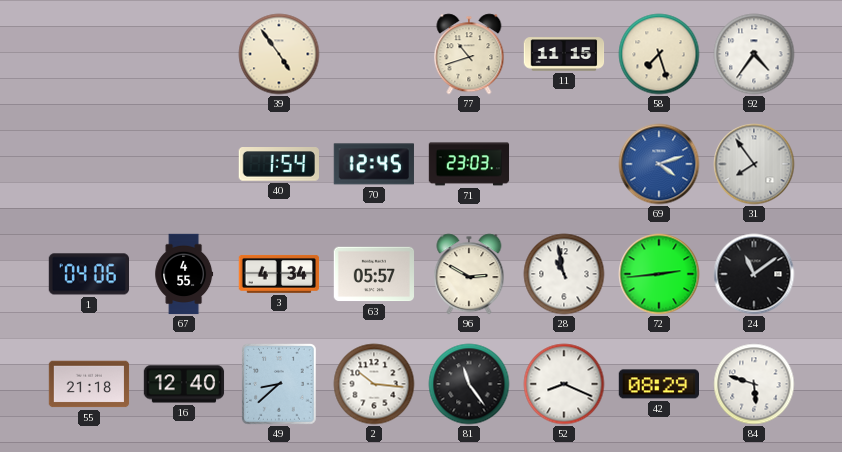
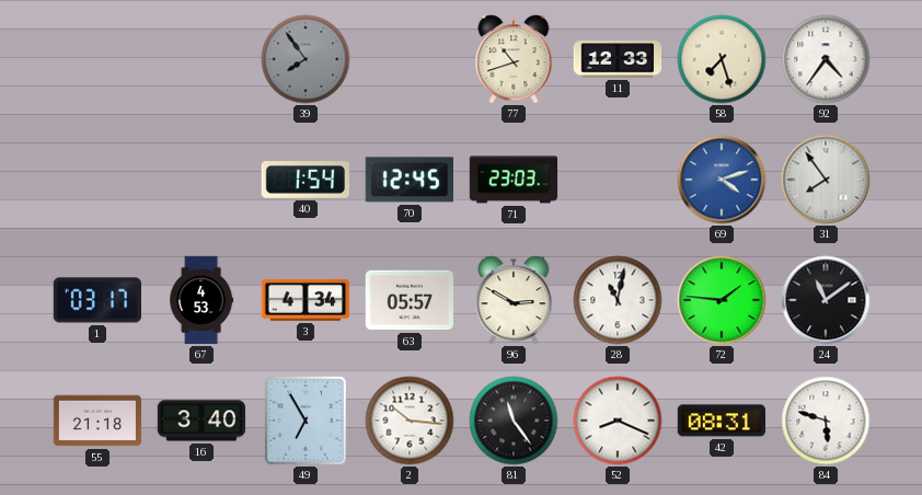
39: 4:54 -> 7:54
39 dial: cream -> grey
11: 11:15 -> 12:33
1: 04:06 -> 03:17
67: 4:55 -> 4:53
28: 10:58 -> 11:02
72: 2:44 -> 1:46
16: 12:40 -> 3:40
49: 8:38 -> 6:55
42: 08:29 -> 08:31
